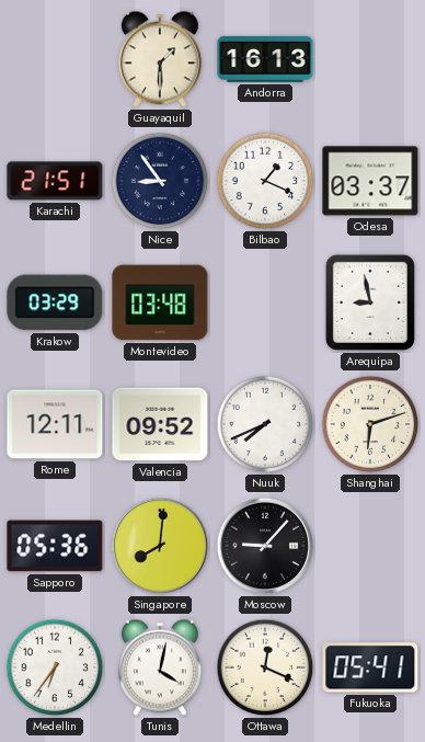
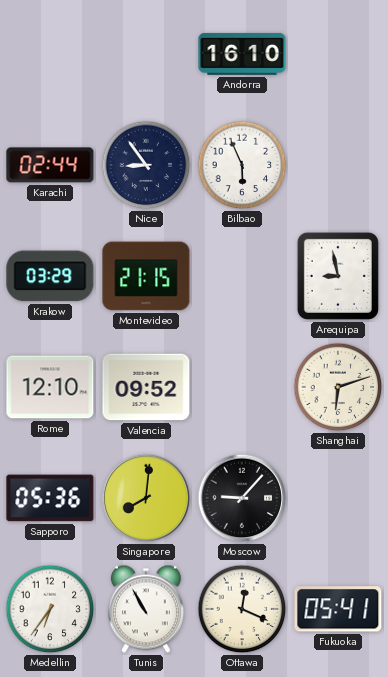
Guayaquil: 1:30 -> none
Andorra: 16:13 -> 16:10
Karachi: 21:51 -> 02:44
Bilbao: 1:19 -> 5:56
Odesa: 03:37 -> none
Montevideo: 03:48 -> 21:15
Rome: 12:11 -> 12:10
Nuuk: 7:41 -> none
Tunis: 4:02 -> 10:55
